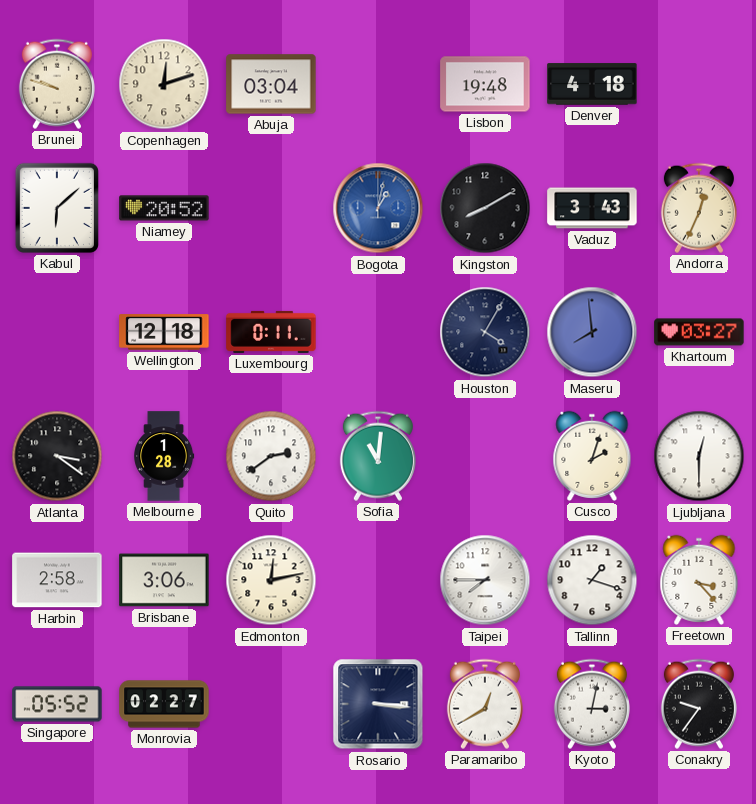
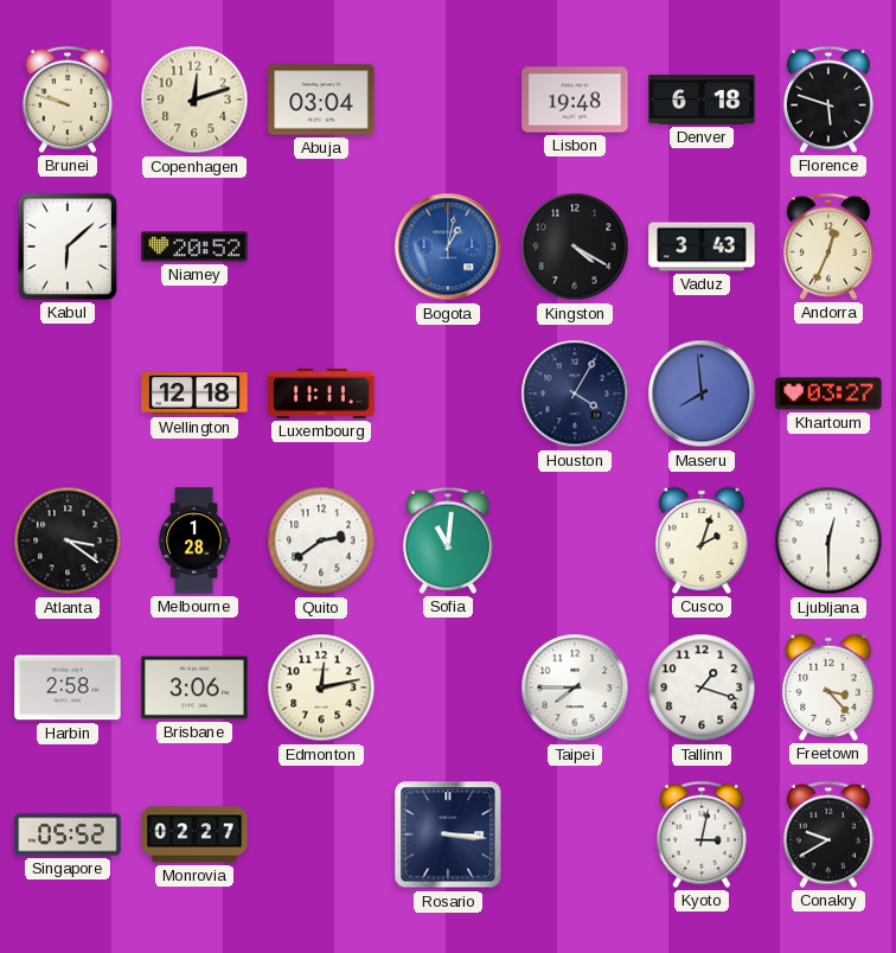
Denver: 4:18 -> 6:18
Florence: none -> 5:48
Kingston: 8:10 -> 4:20
Luxembourg: 0:11 -> 11:11
Paramaribo: 12:40 -> none
Conakry: 9:36 -> 9:40
